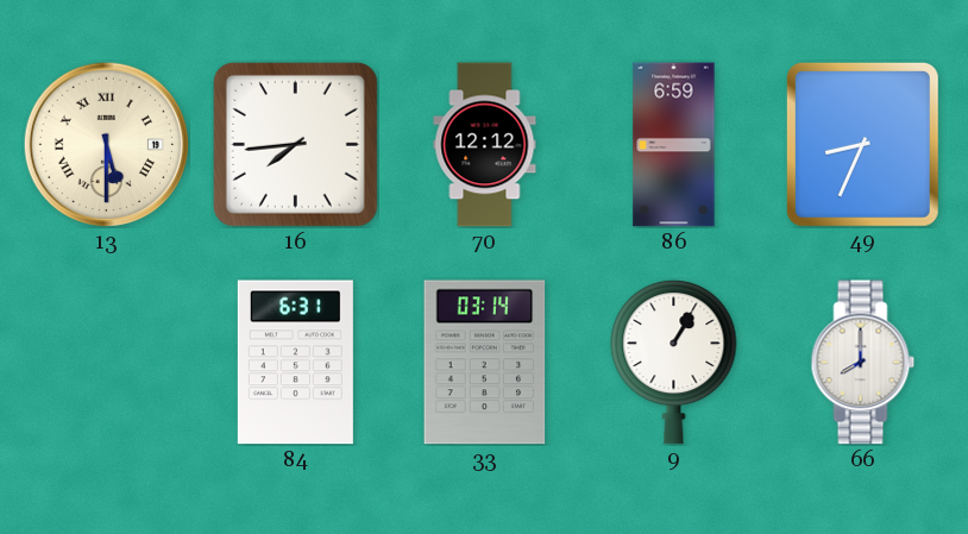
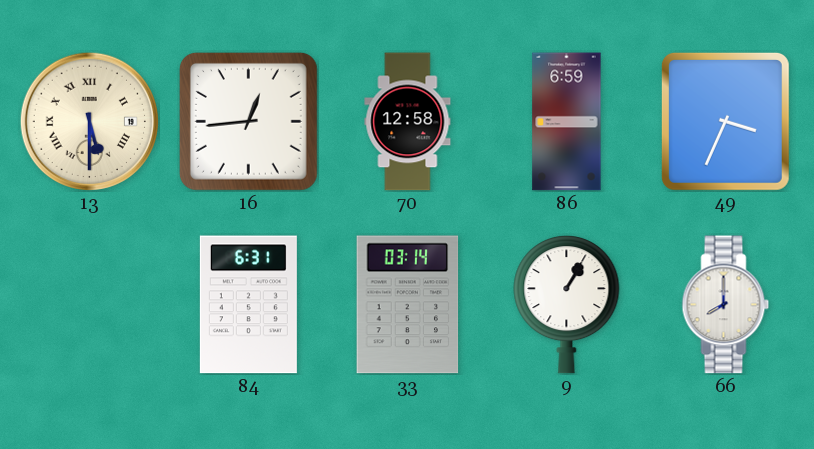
16: 7:44 -> 12:44
70: 12:12 -> 12:58
49: 8:34 -> 3:34
